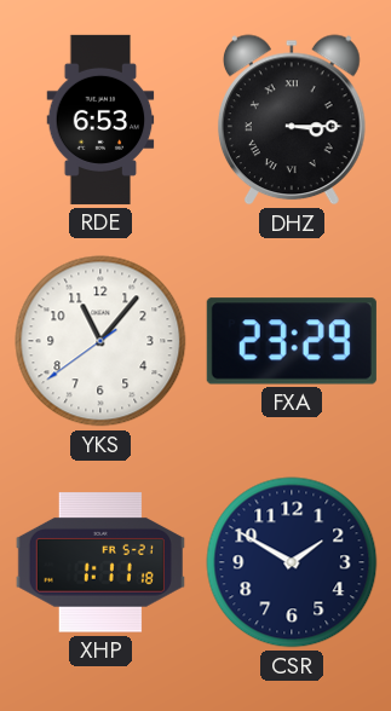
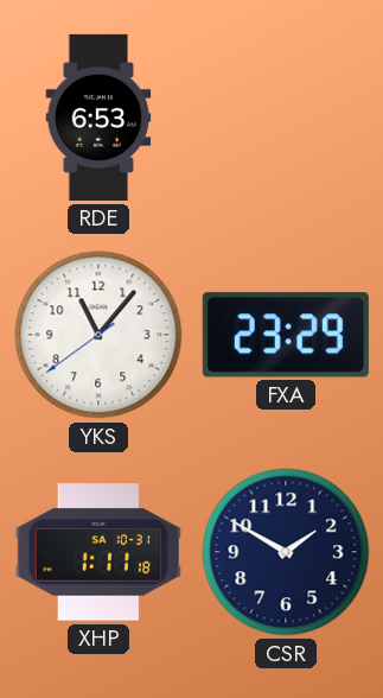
DHZ: 3:15 -> none
XHP date: FR 5-21 -> SA 10-31
